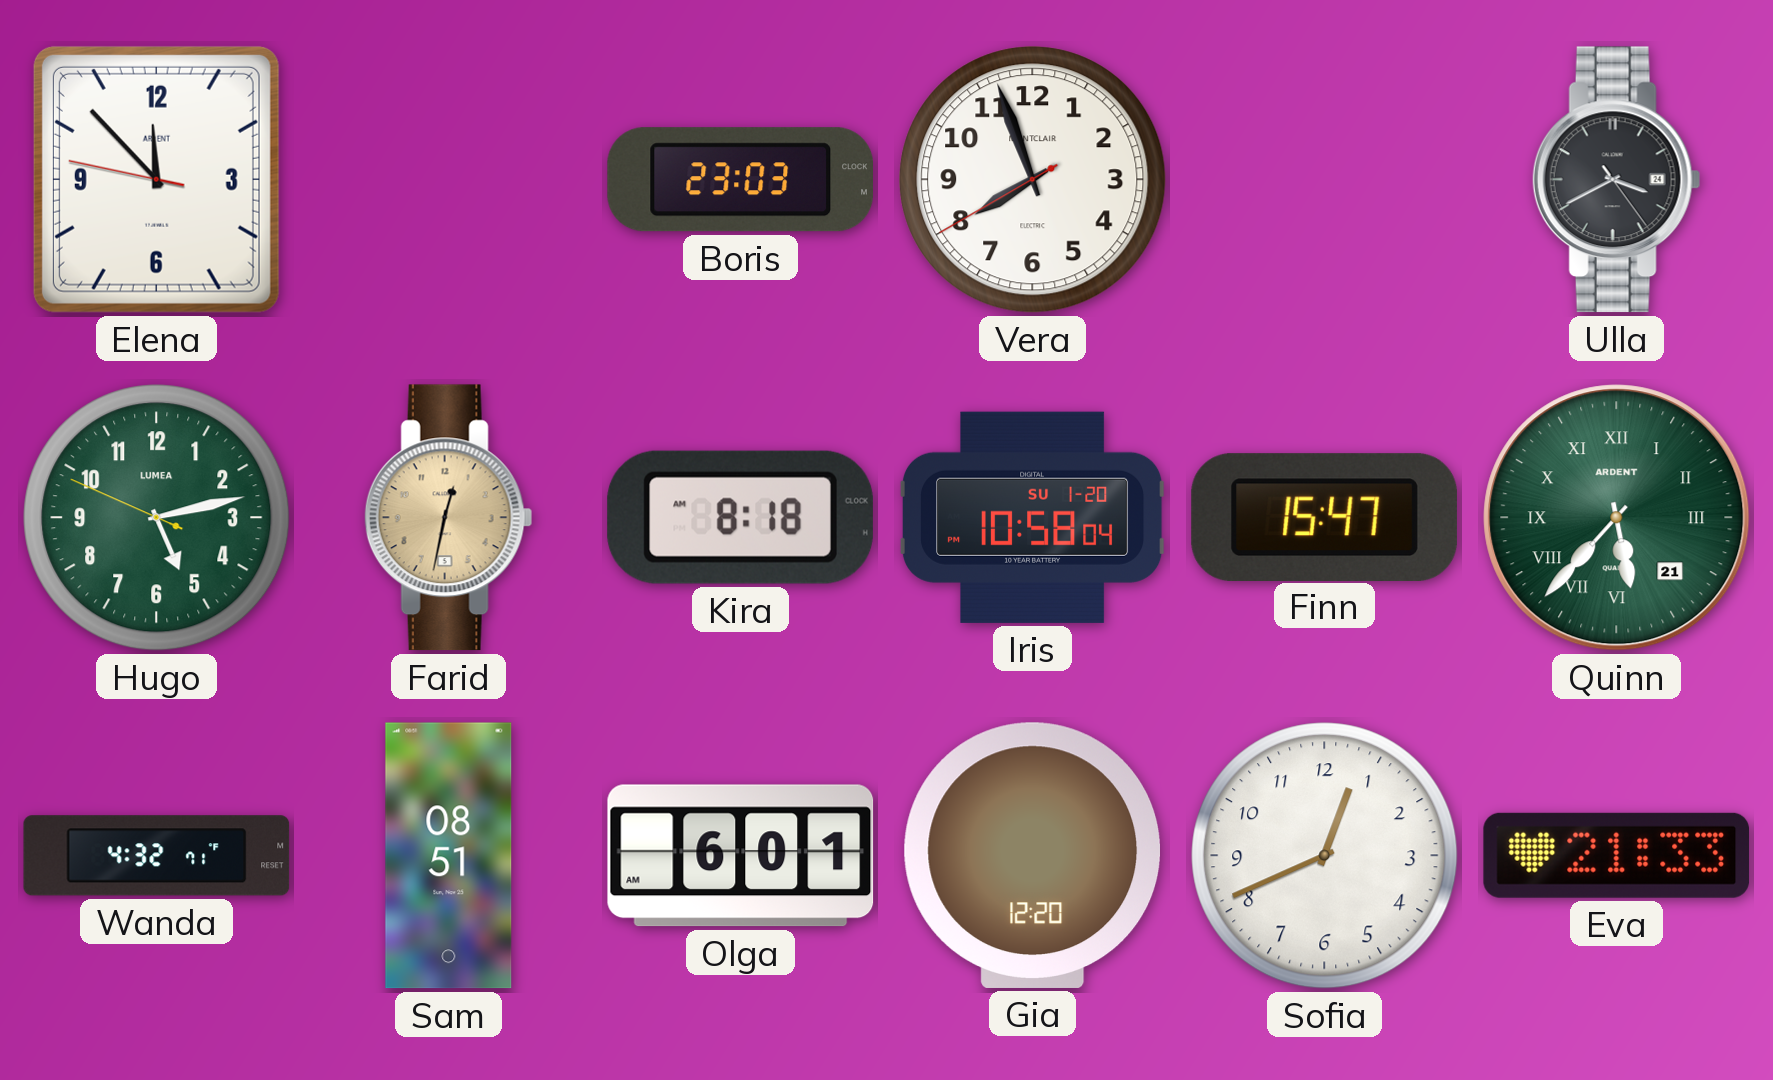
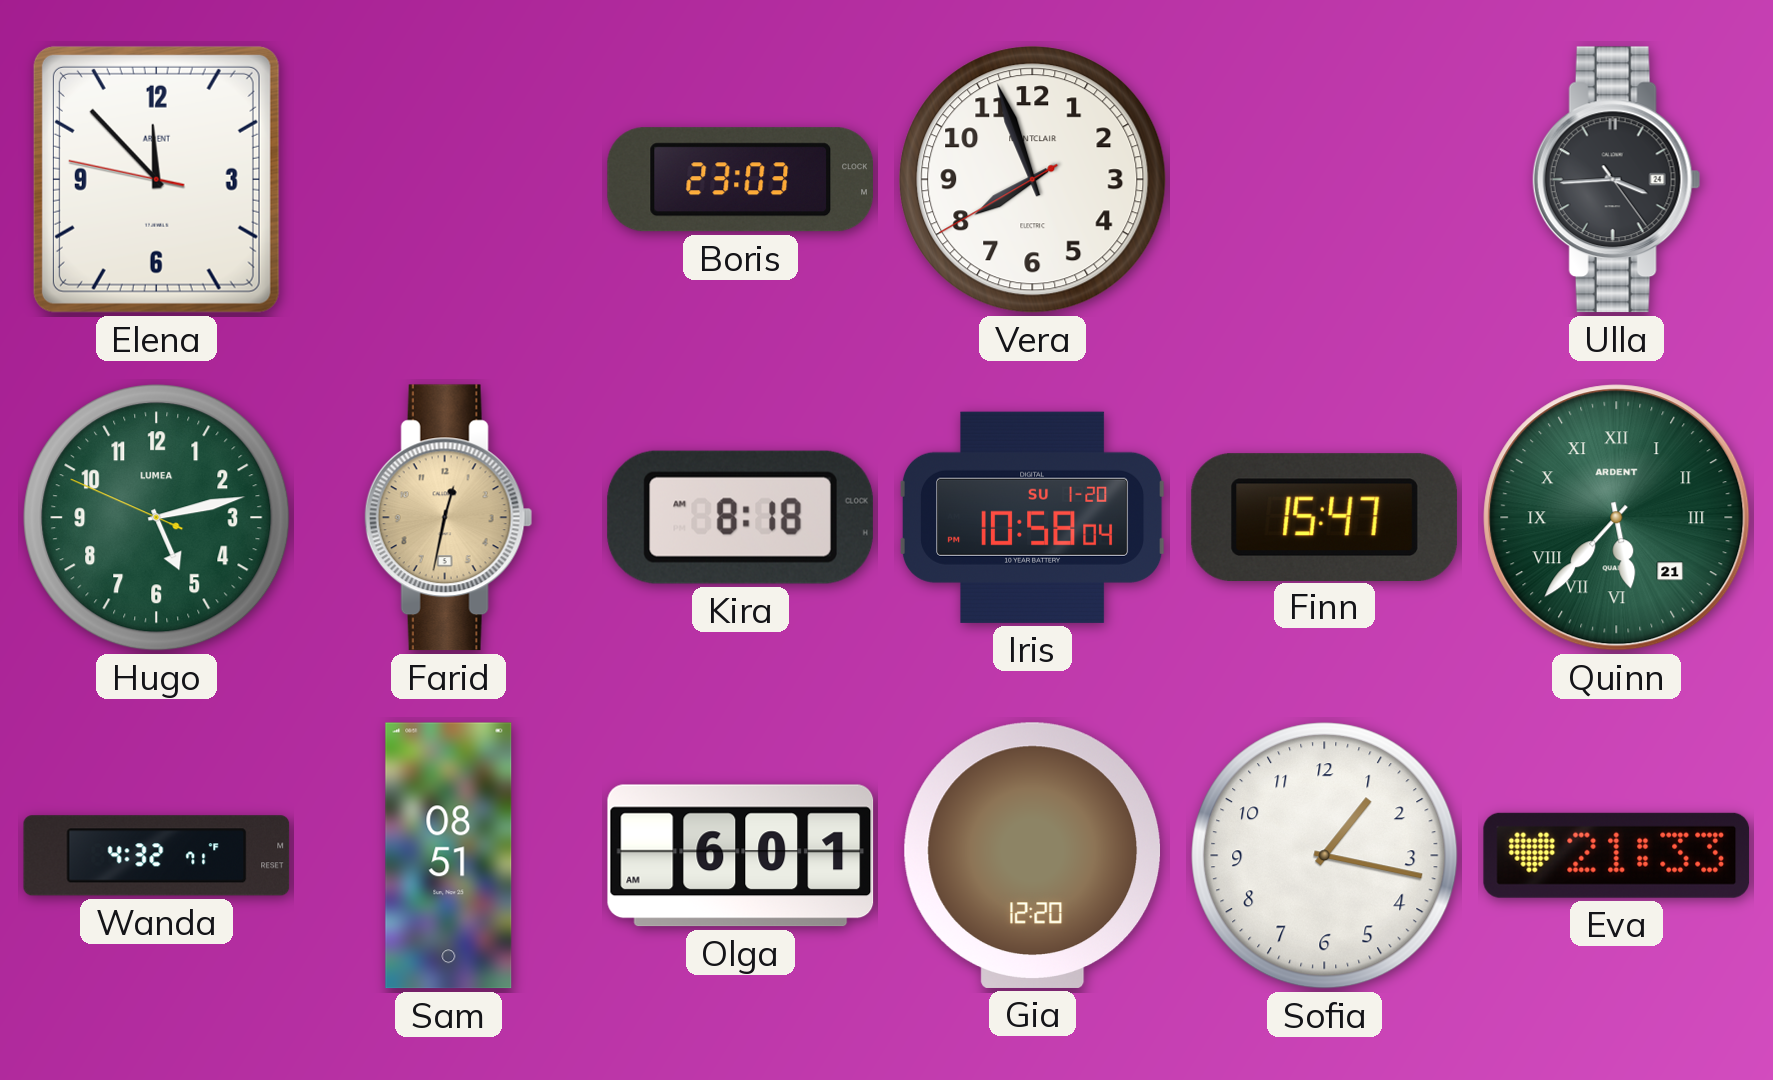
Ulla: 3:40 -> 3:44
Sofia: 12:41 -> 1:17
